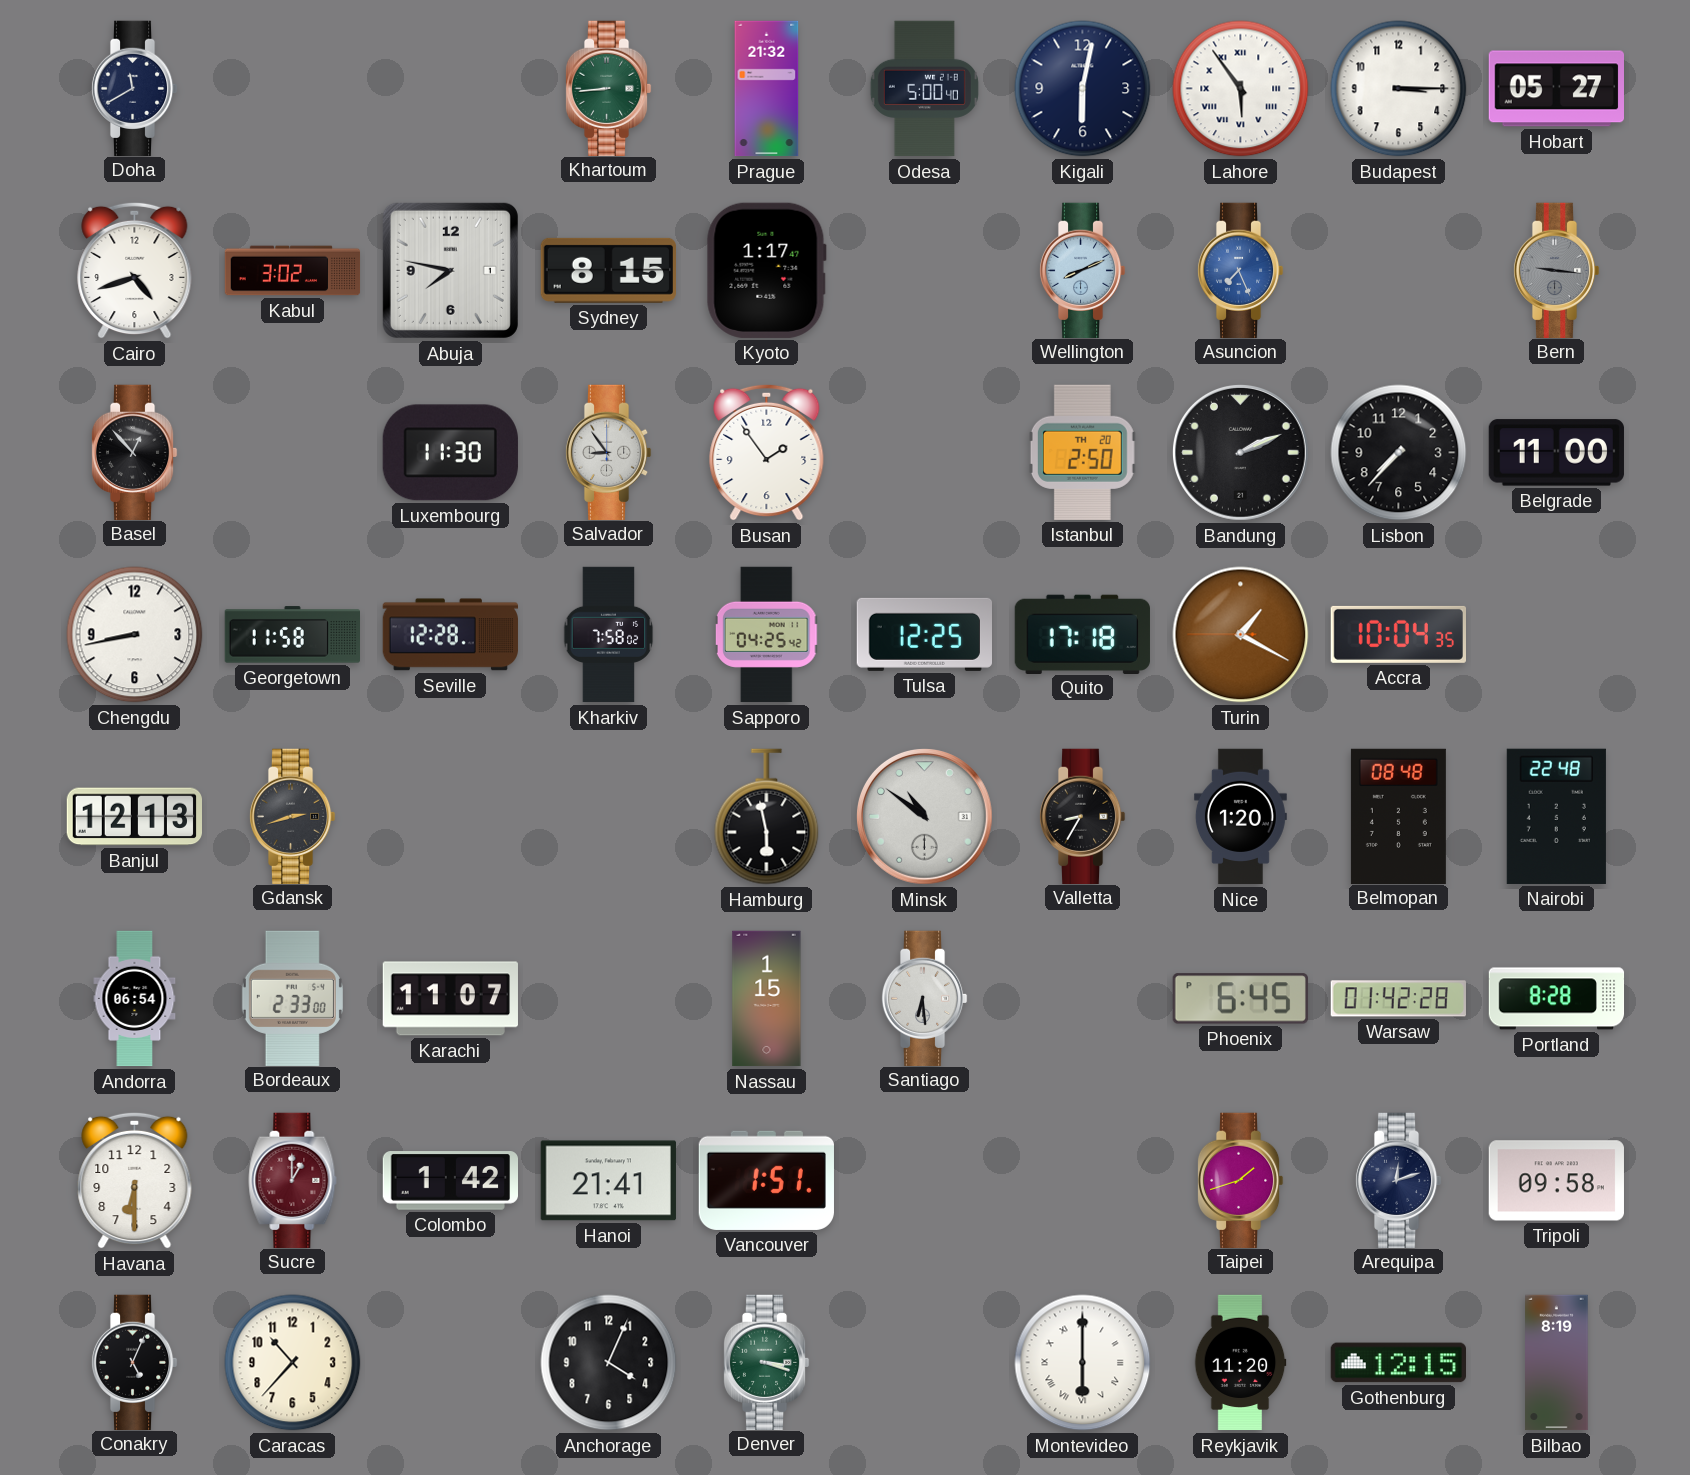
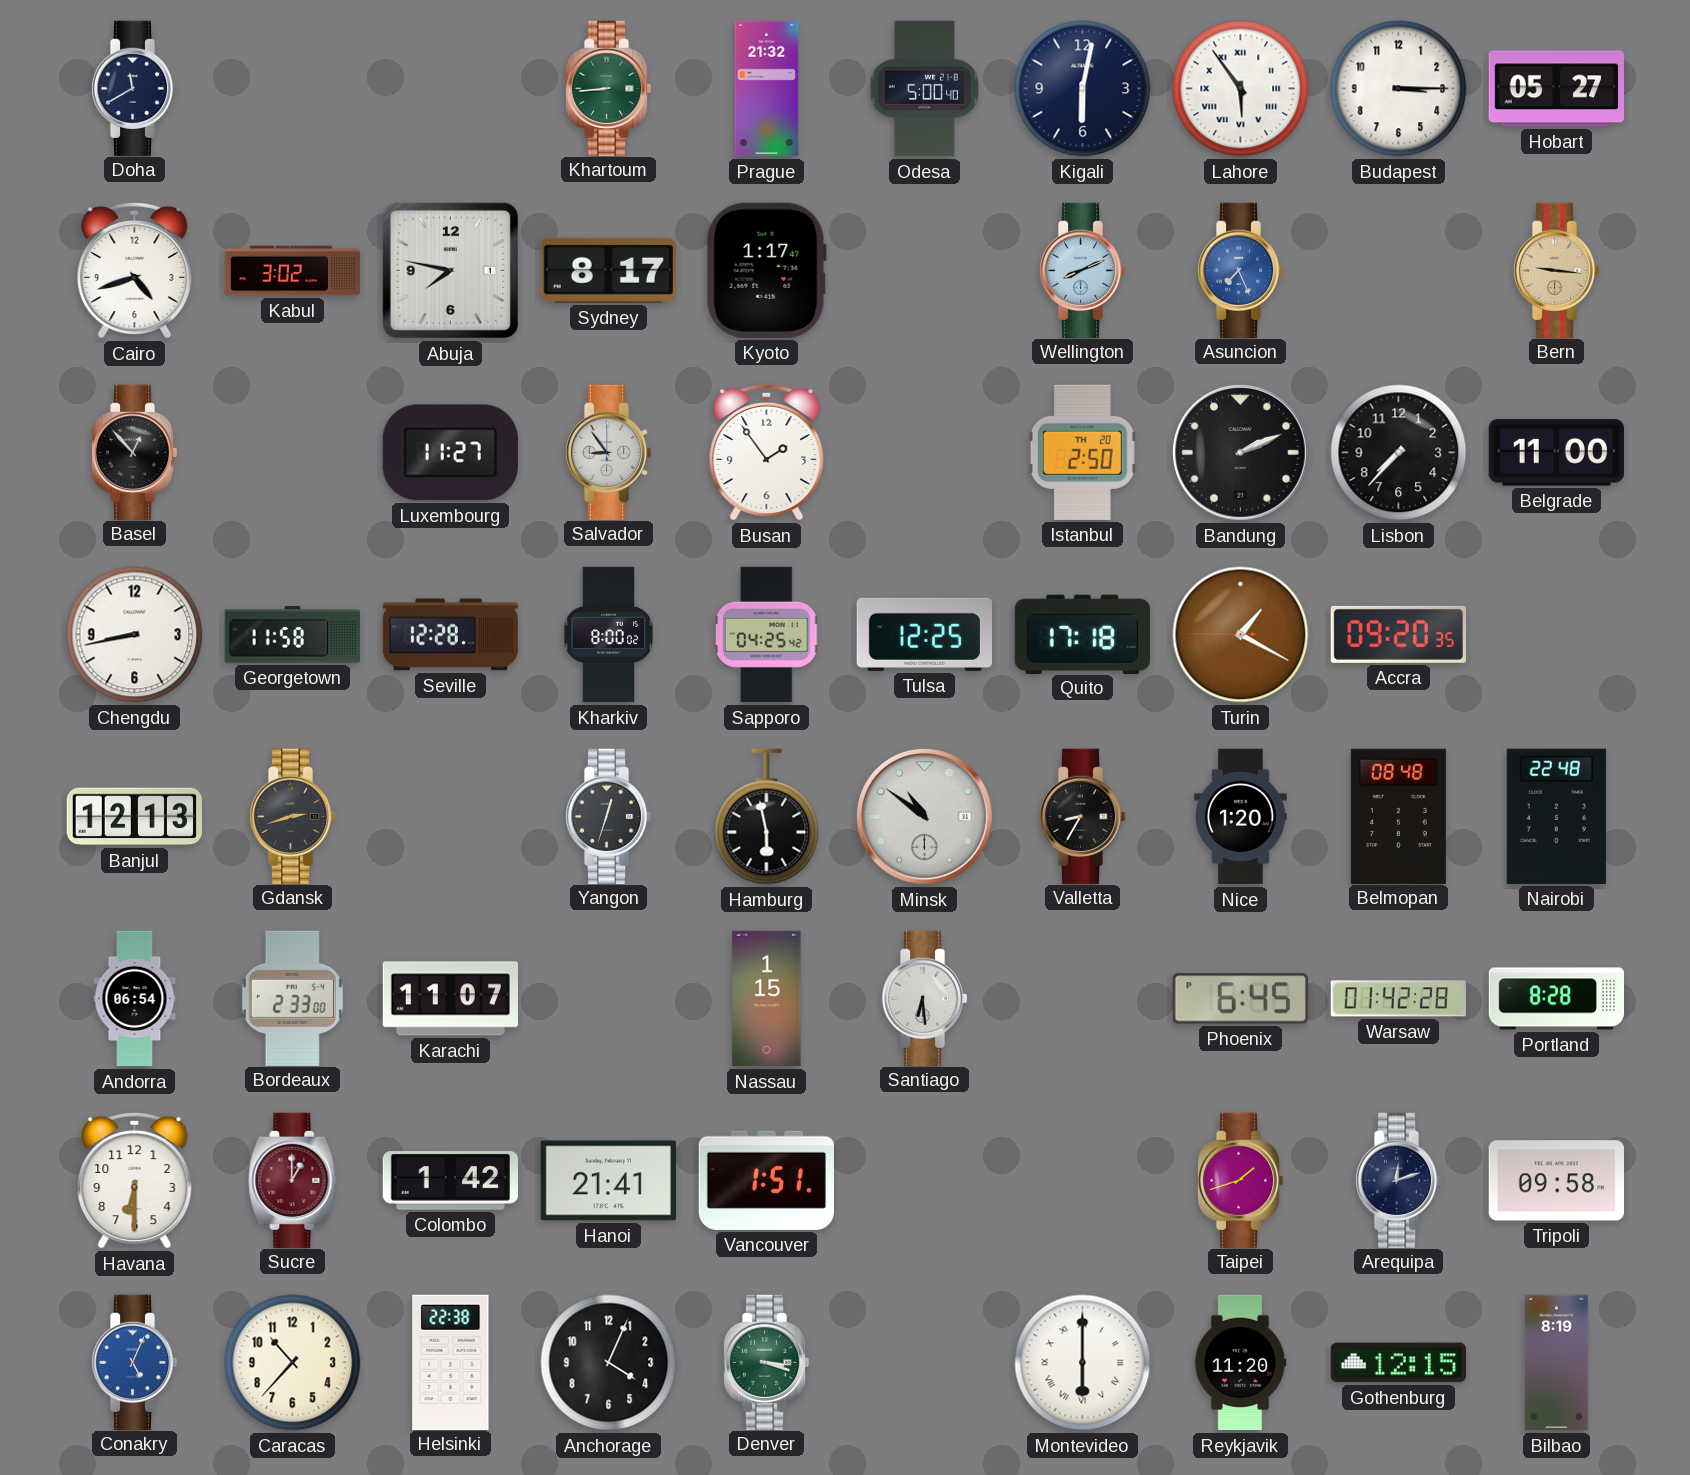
Sydney: 8:15 -> 8:17
Bern dial: grey -> champagne
Luxembourg: 11:30 -> 11:27
Kharkiv: 7:58 -> 8:00
Accra: 10:04 -> 09:20
Yangon: none -> 12:33
Conakry dial: black -> blue
Helsinki: none -> 22:38
